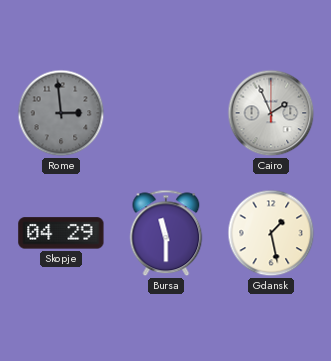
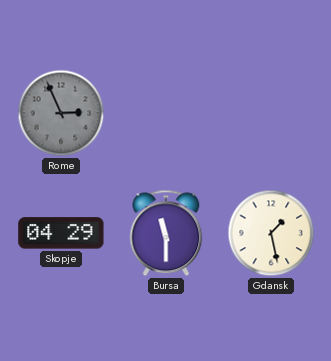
Rome: 2:59 -> 2:56
Cairo: 1:56 -> none
